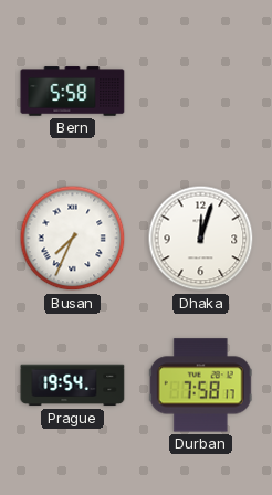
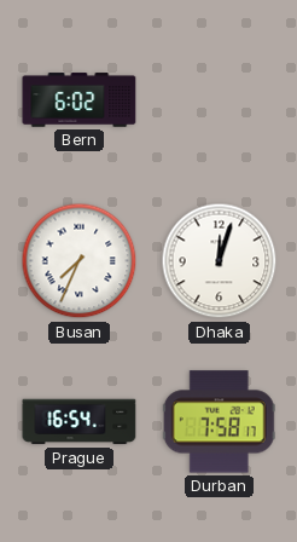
Bern: 5:58 -> 6:02
Prague: 19:54 -> 16:54
